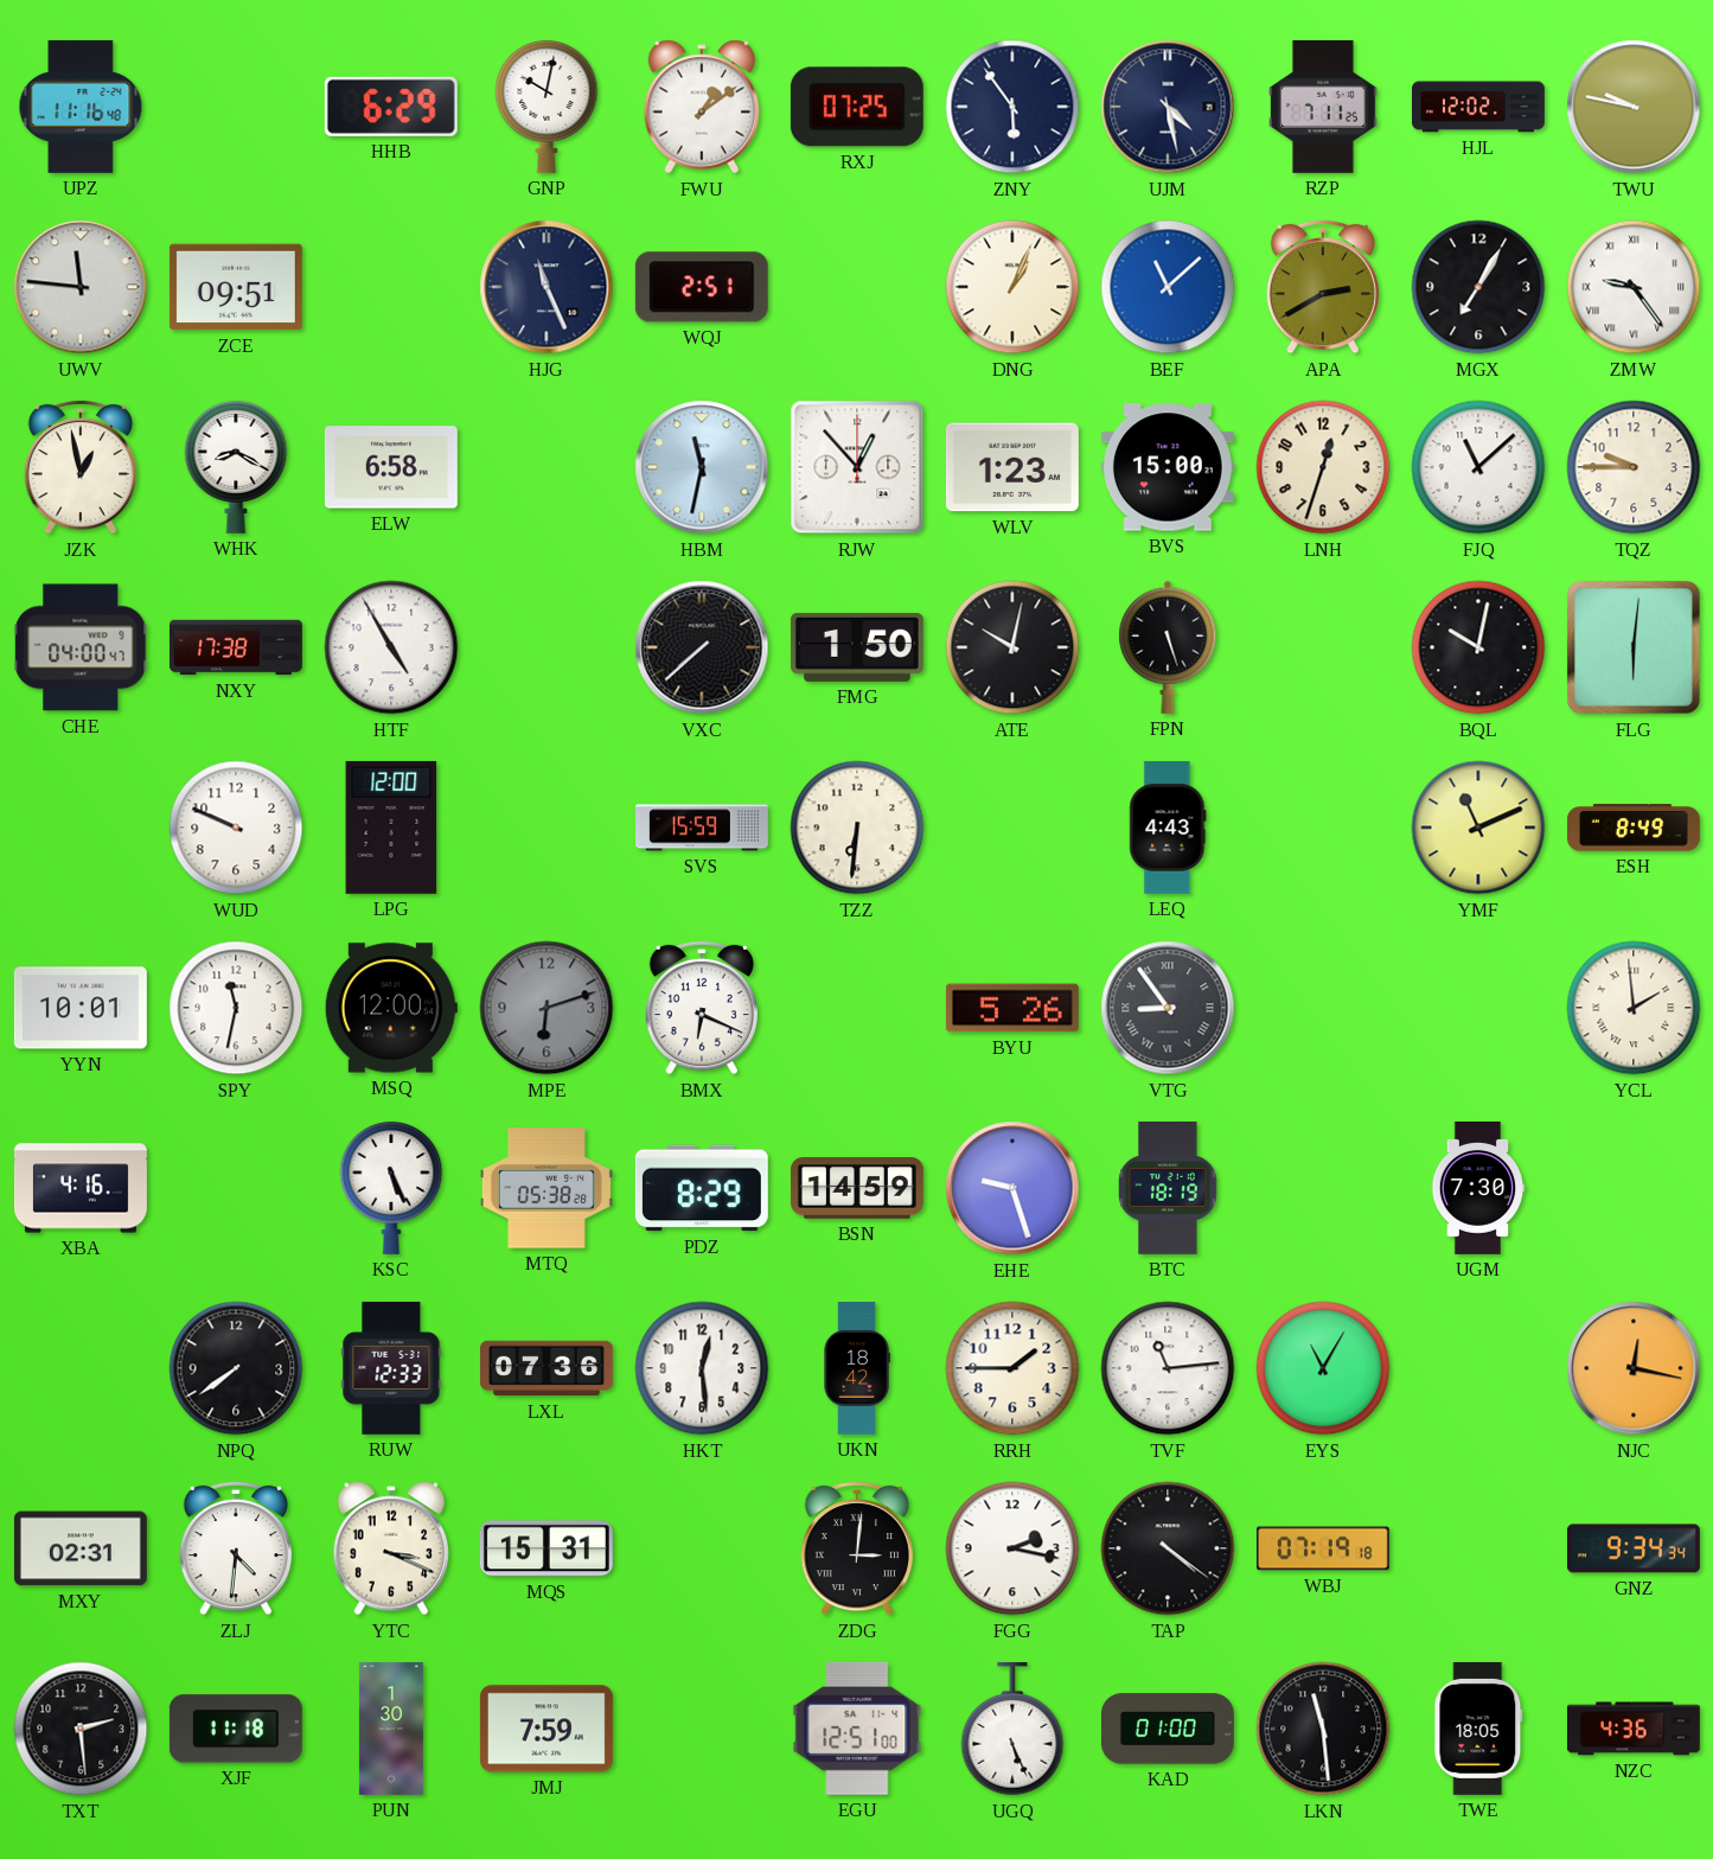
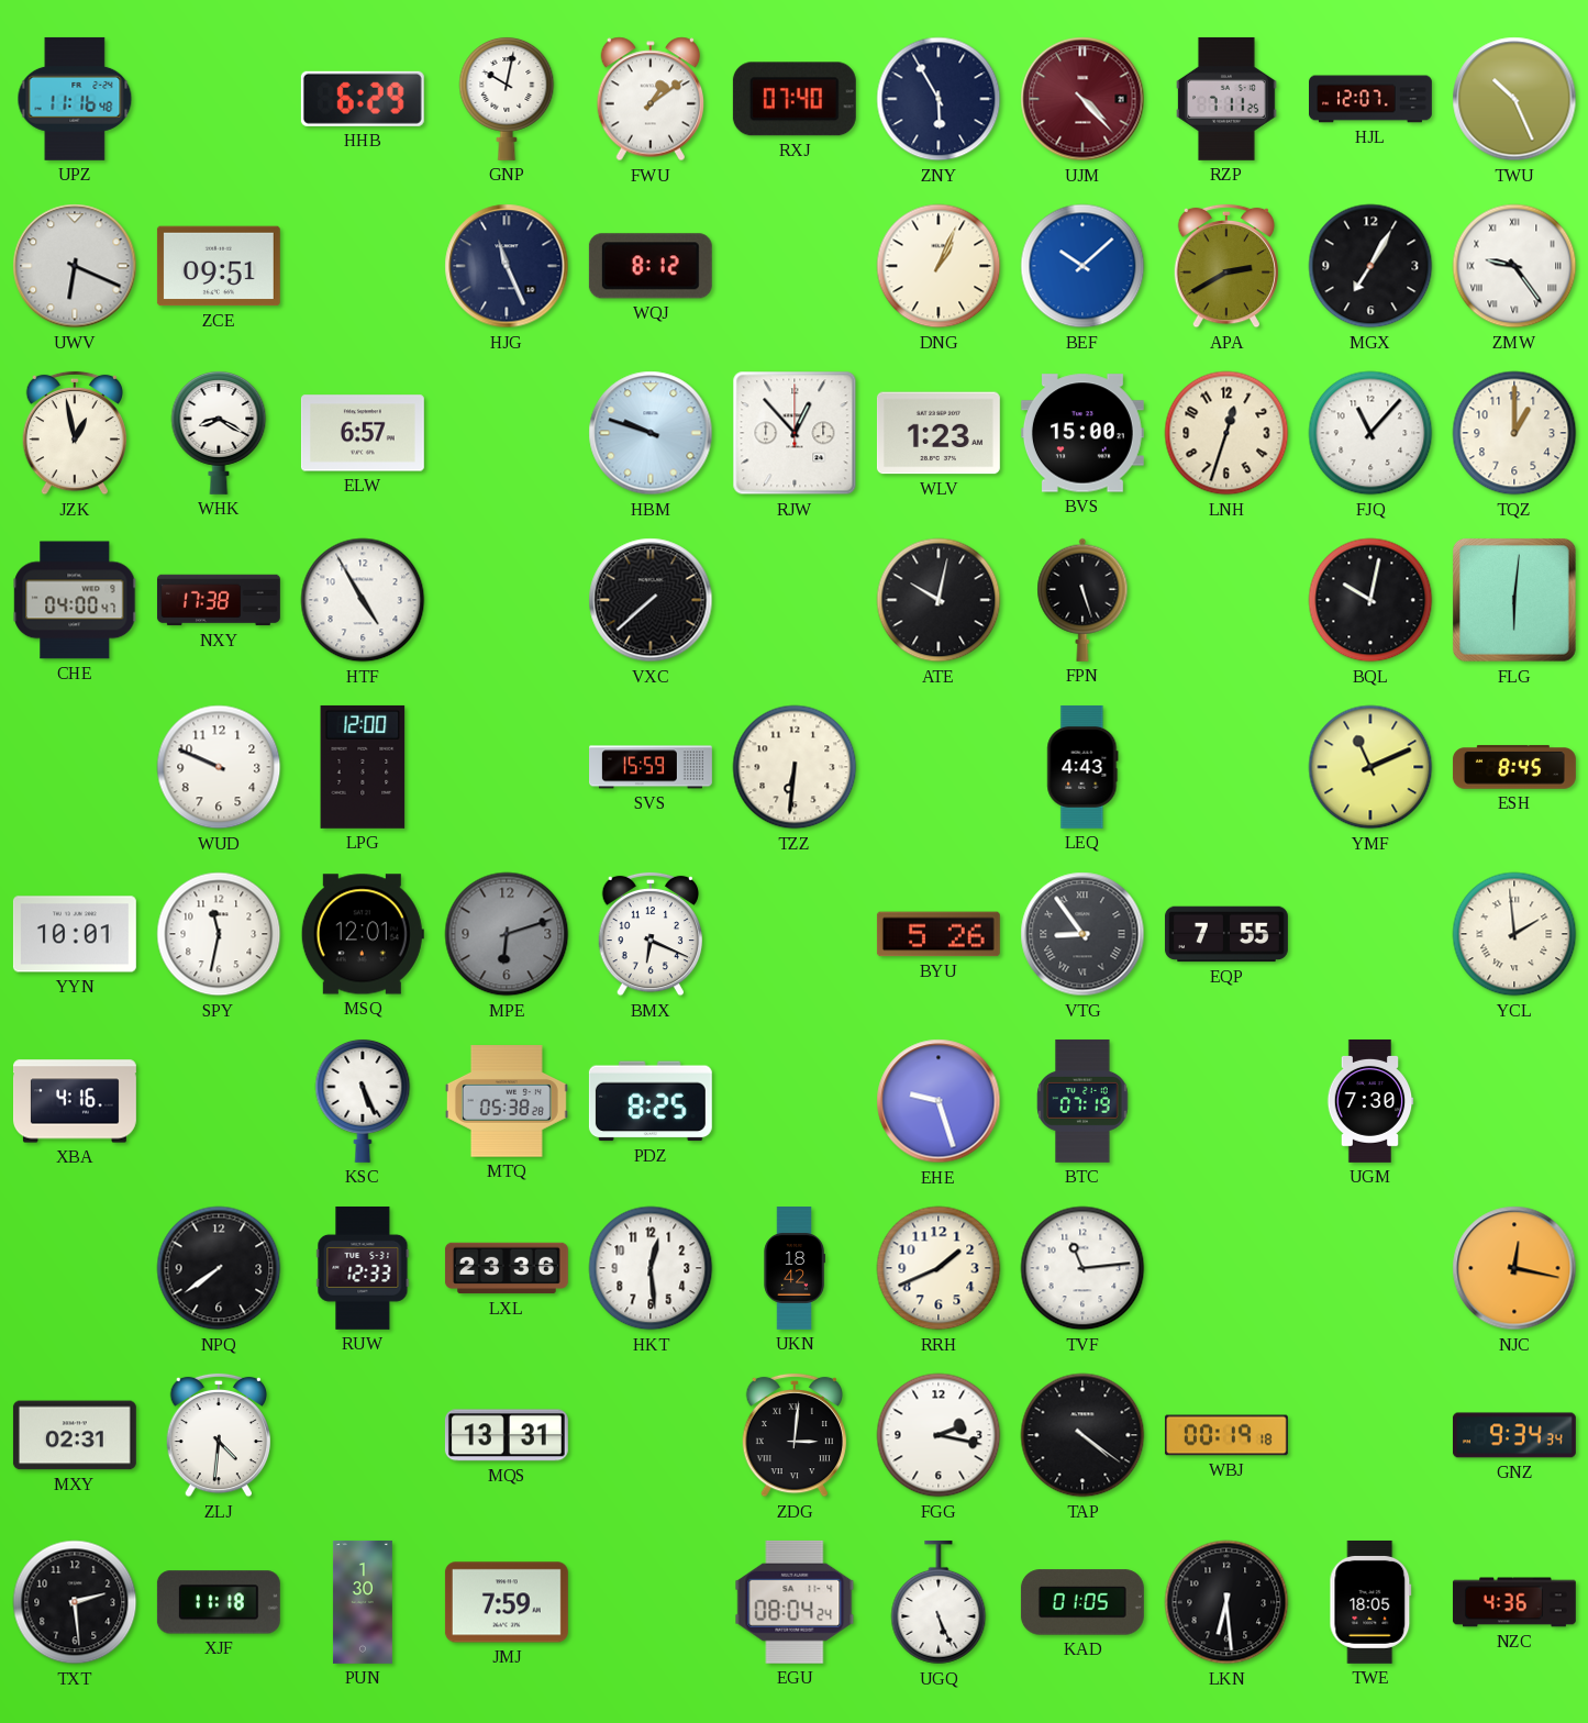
RXJ: 07:25 -> 07:40
ZNY: 5:54 -> 5:55
UJM: 4:28 -> 4:23
UJM dial: navy -> burgundy
HJL: 12:02 -> 12:07
TWU: 9:47 -> 10:26
UWV: 11:46 -> 6:19
WQJ: 2:51 -> 8:12
BEF: 11:08 -> 10:08
ELW: 6:58 -> 6:57
HBM: 11:32 -> 9:48
FJQ: 11:08 -> 11:07
TQZ: 9:45 -> 1:00
FMG: 1:50 -> none
ESH: 8:49 -> 8:45
MSQ: 12:00 -> 12:01
EQP: none -> 7:55
PDZ: 8:29 -> 8:25
BSN: 14:59 -> none
BTC: 18:19 -> 07:19
LXL: 07:36 -> 23:36
RRH: 1:45 -> 1:41
EYS: 11:05 -> none
YTC: 3:19 -> none
MQS: 15:31 -> 13:31
WBJ: 07:19 -> 00:19
EGU: 12:51 -> 08:04
KAD: 01:00 -> 01:05
LKN: 11:29 -> 6:29
